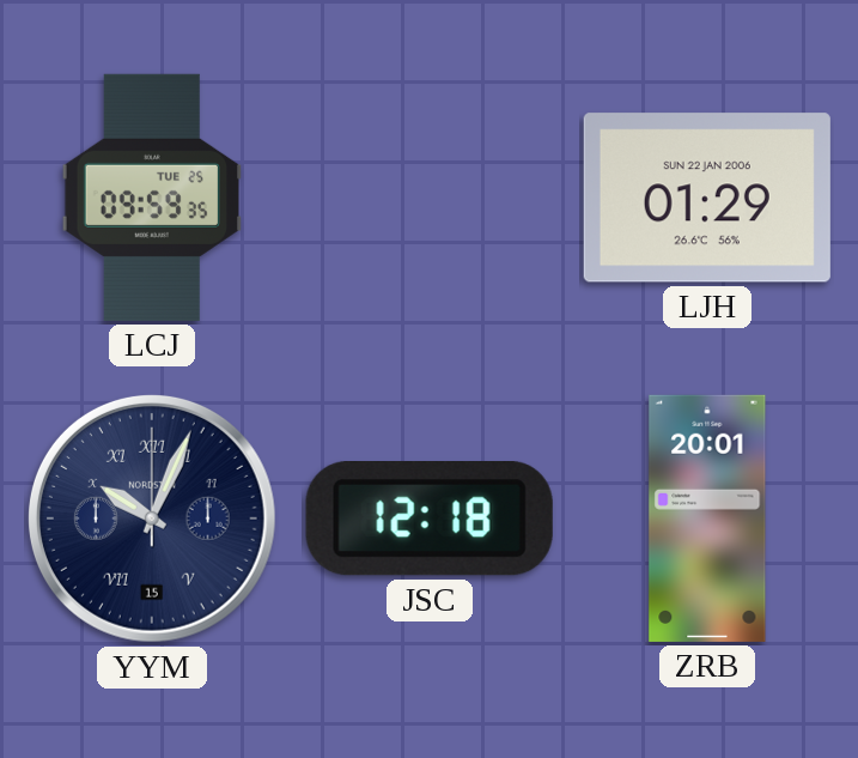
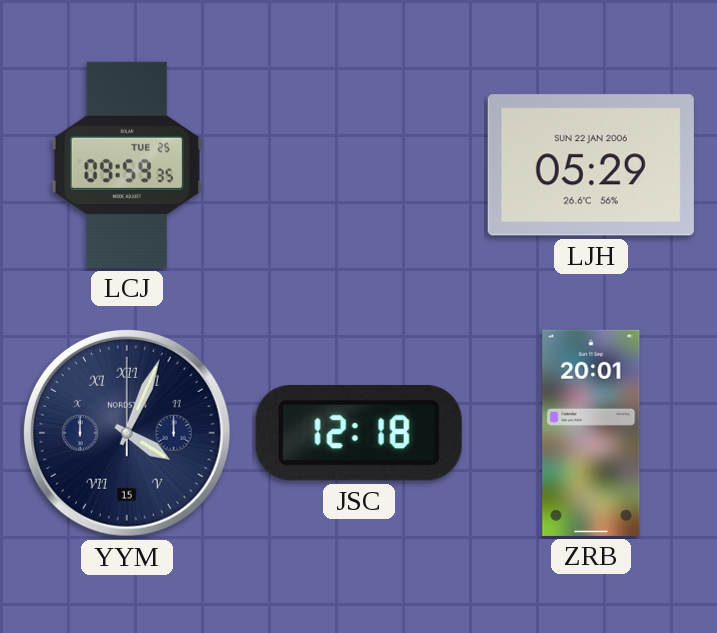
LJH: 01:29 -> 05:29
YYM: 10:04 -> 4:04
